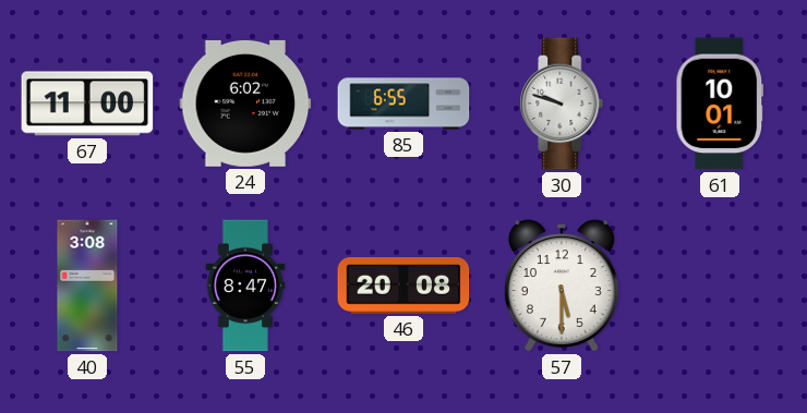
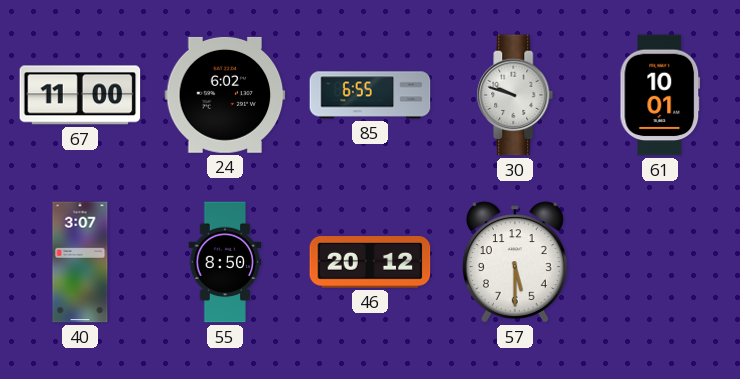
40: 3:08 -> 3:07
55: 8:47 -> 8:50
46: 20:08 -> 20:12
